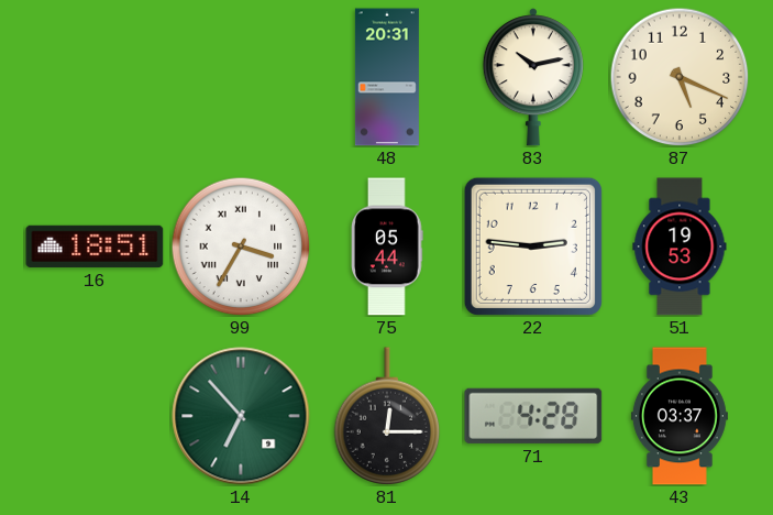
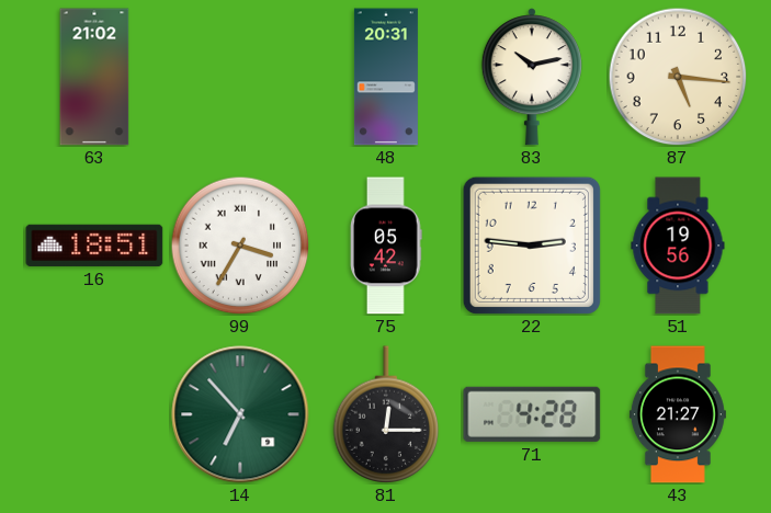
63: none -> 21:02
87: 5:19 -> 5:16
75: 05:44 -> 05:42
51: 19:53 -> 19:56
43: 03:37 -> 21:27
